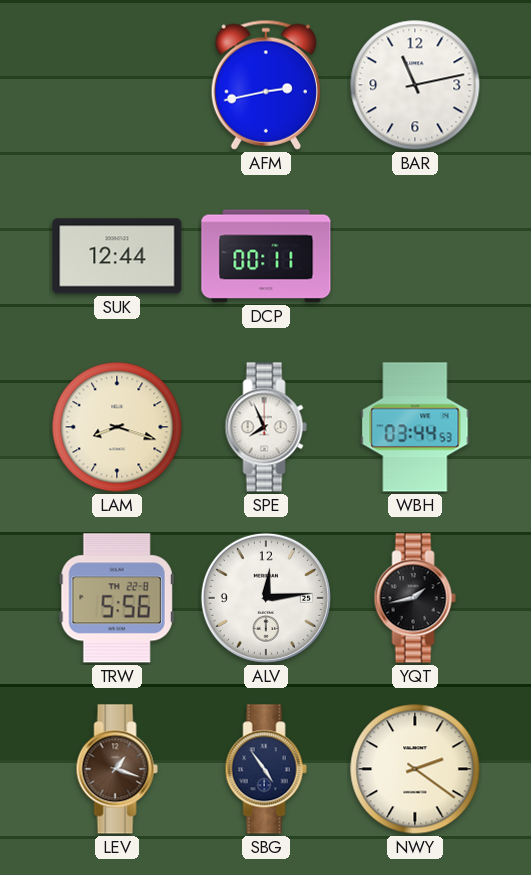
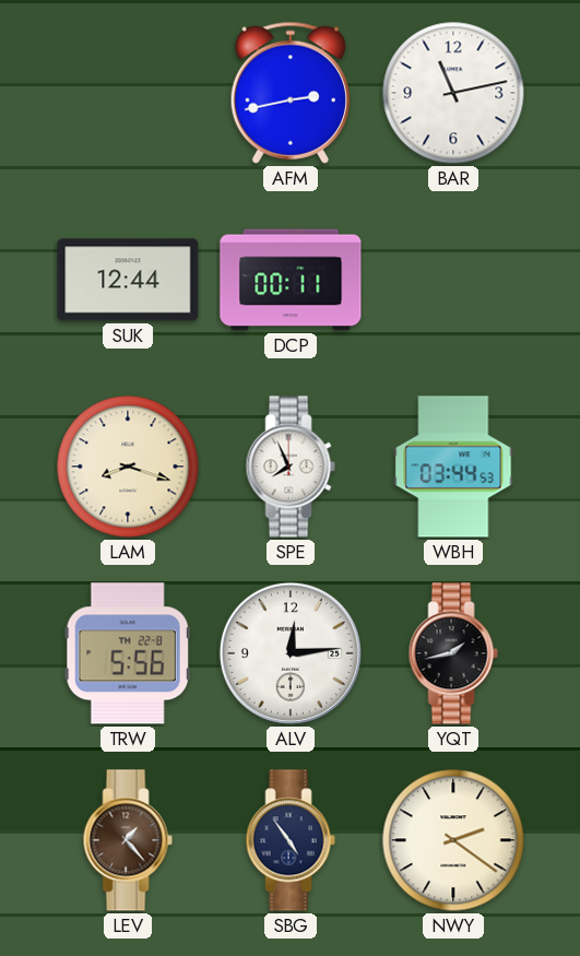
LEV: 1:18 -> 1:23
